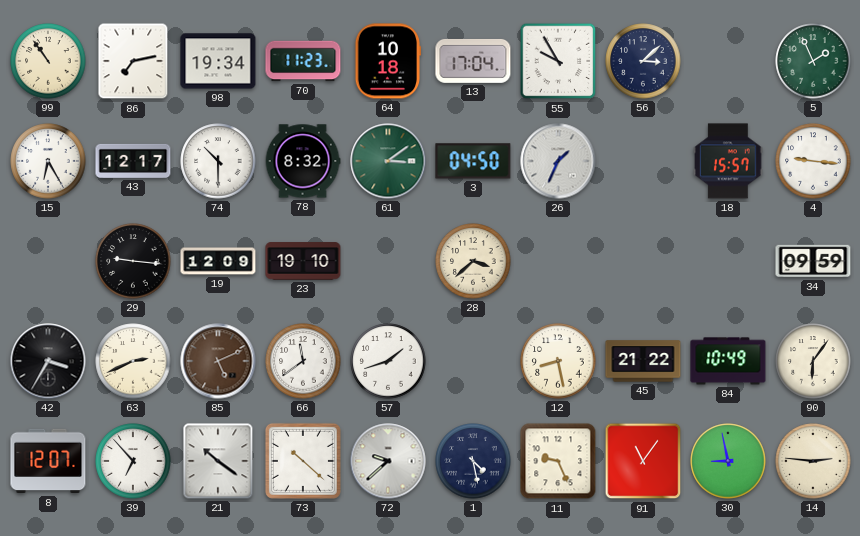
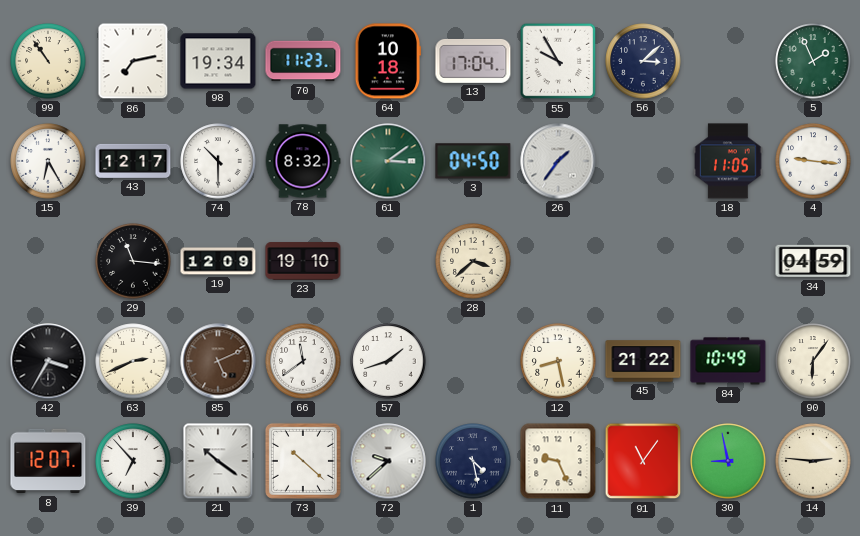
26: 1:34 -> 1:36
18: 15:57 -> 11:05
29: 9:16 -> 11:16
34: 09:59 -> 04:59
